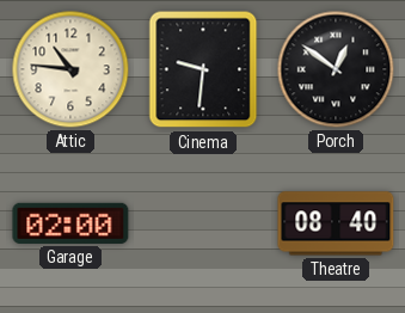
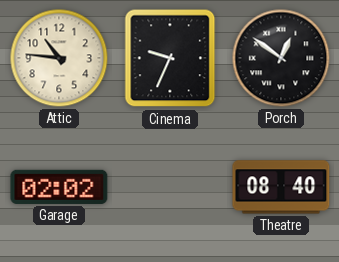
Cinema: 9:31 -> 9:34
Garage: 02:00 -> 02:02
